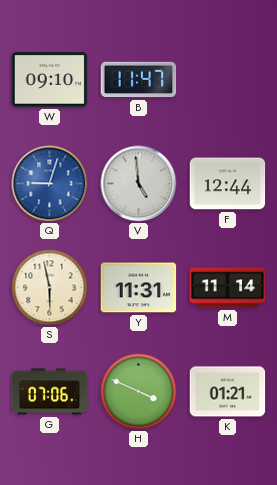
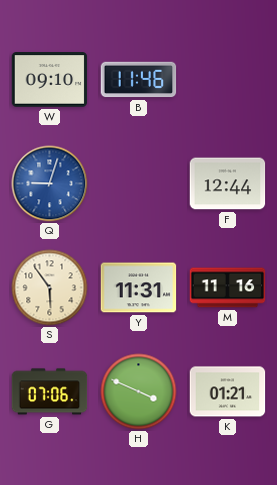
B: 11:47 -> 11:46
V: 4:59 -> none
S: 5:58 -> 5:54
M: 11:14 -> 11:16
